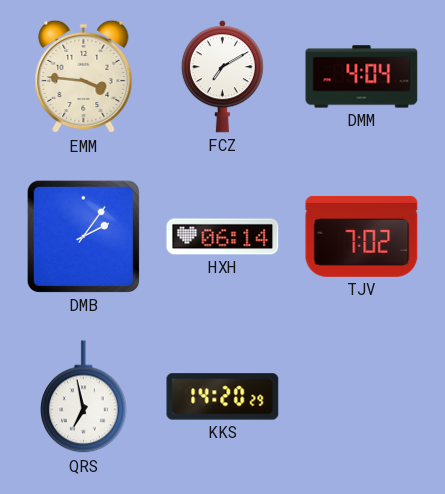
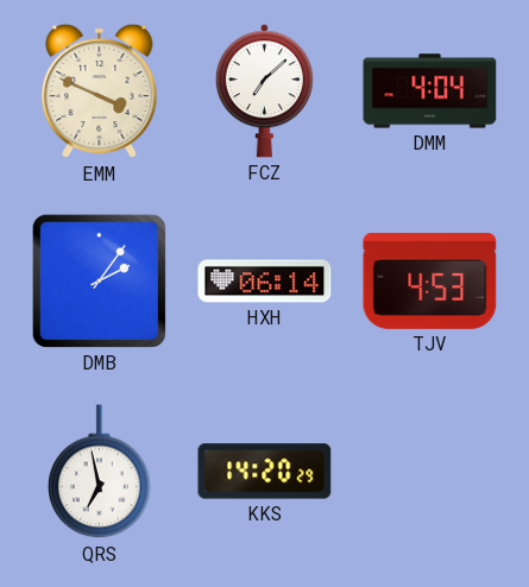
EMM: 3:46 -> 3:49
FCZ: 7:10 -> 7:08
TJV: 7:02 -> 4:53
